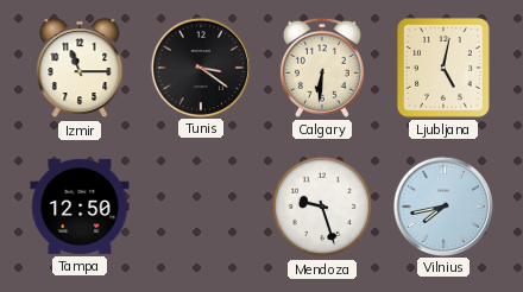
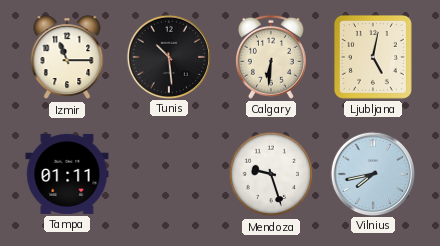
Tunis: 3:21 -> 10:29
Tampa: 12:50 -> 01:11
